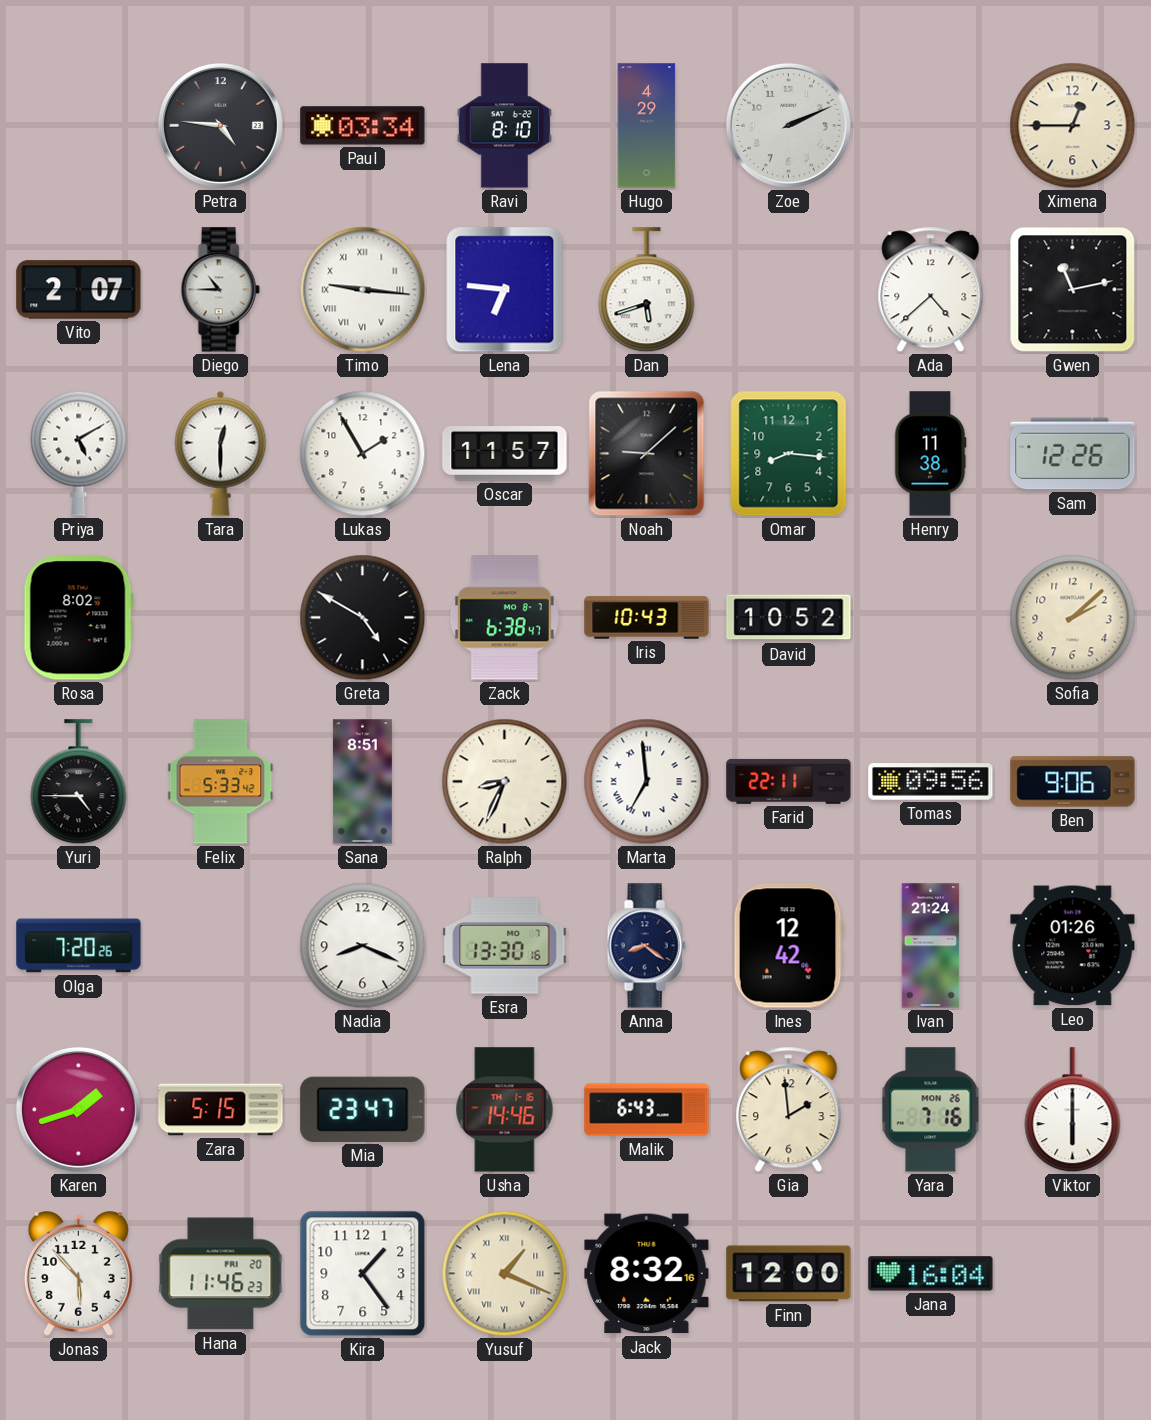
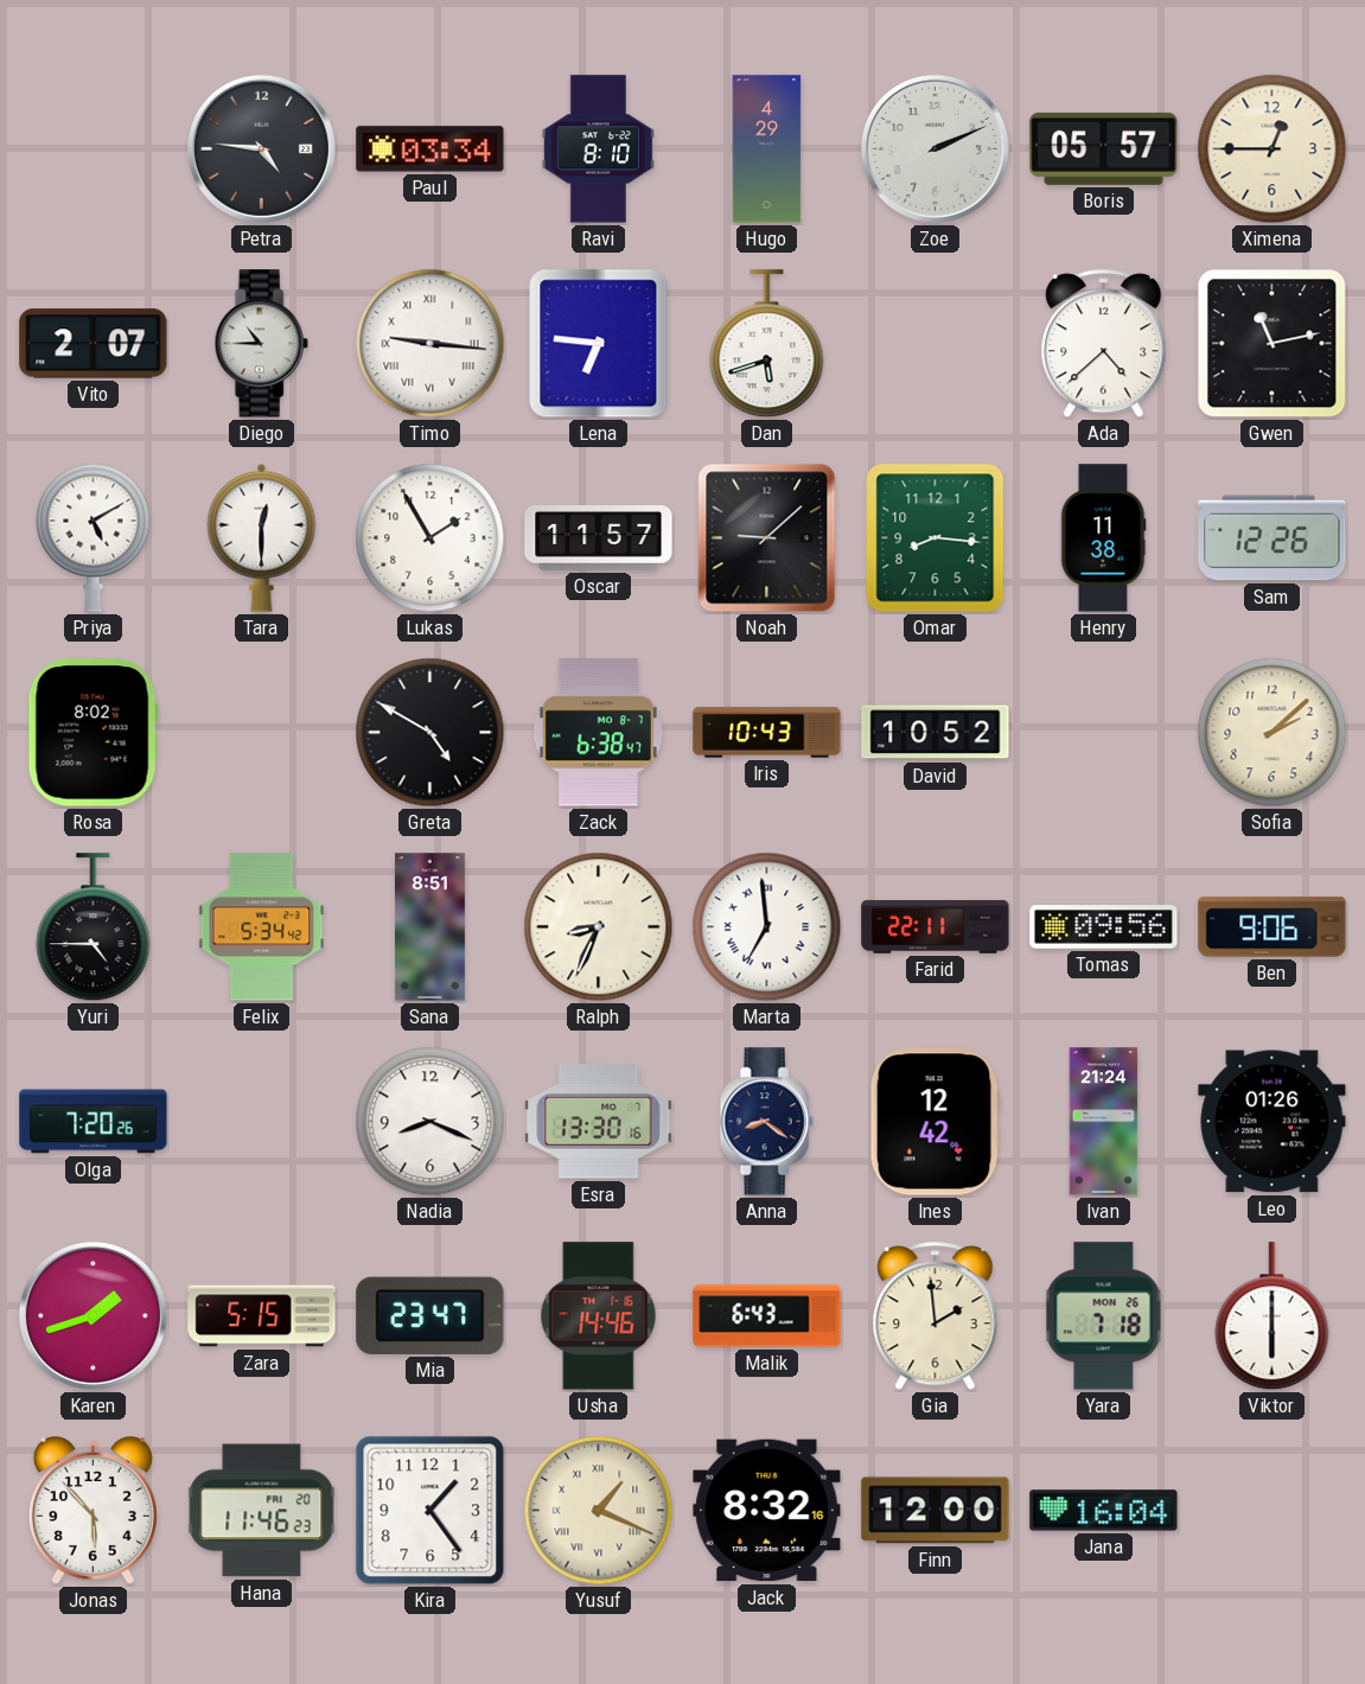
Boris: none -> 05:57
Felix: 5:33 -> 5:34
Yara: 7:16 -> 7:18
